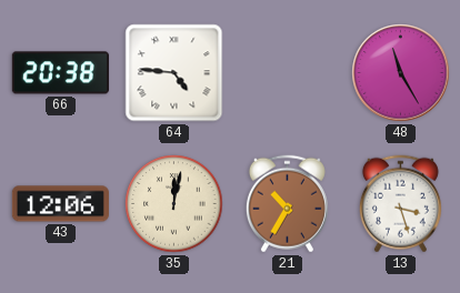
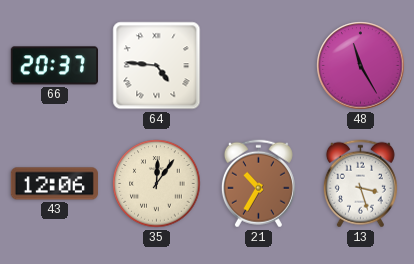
66: 20:38 -> 20:37
35: 12:02 -> 12:06
